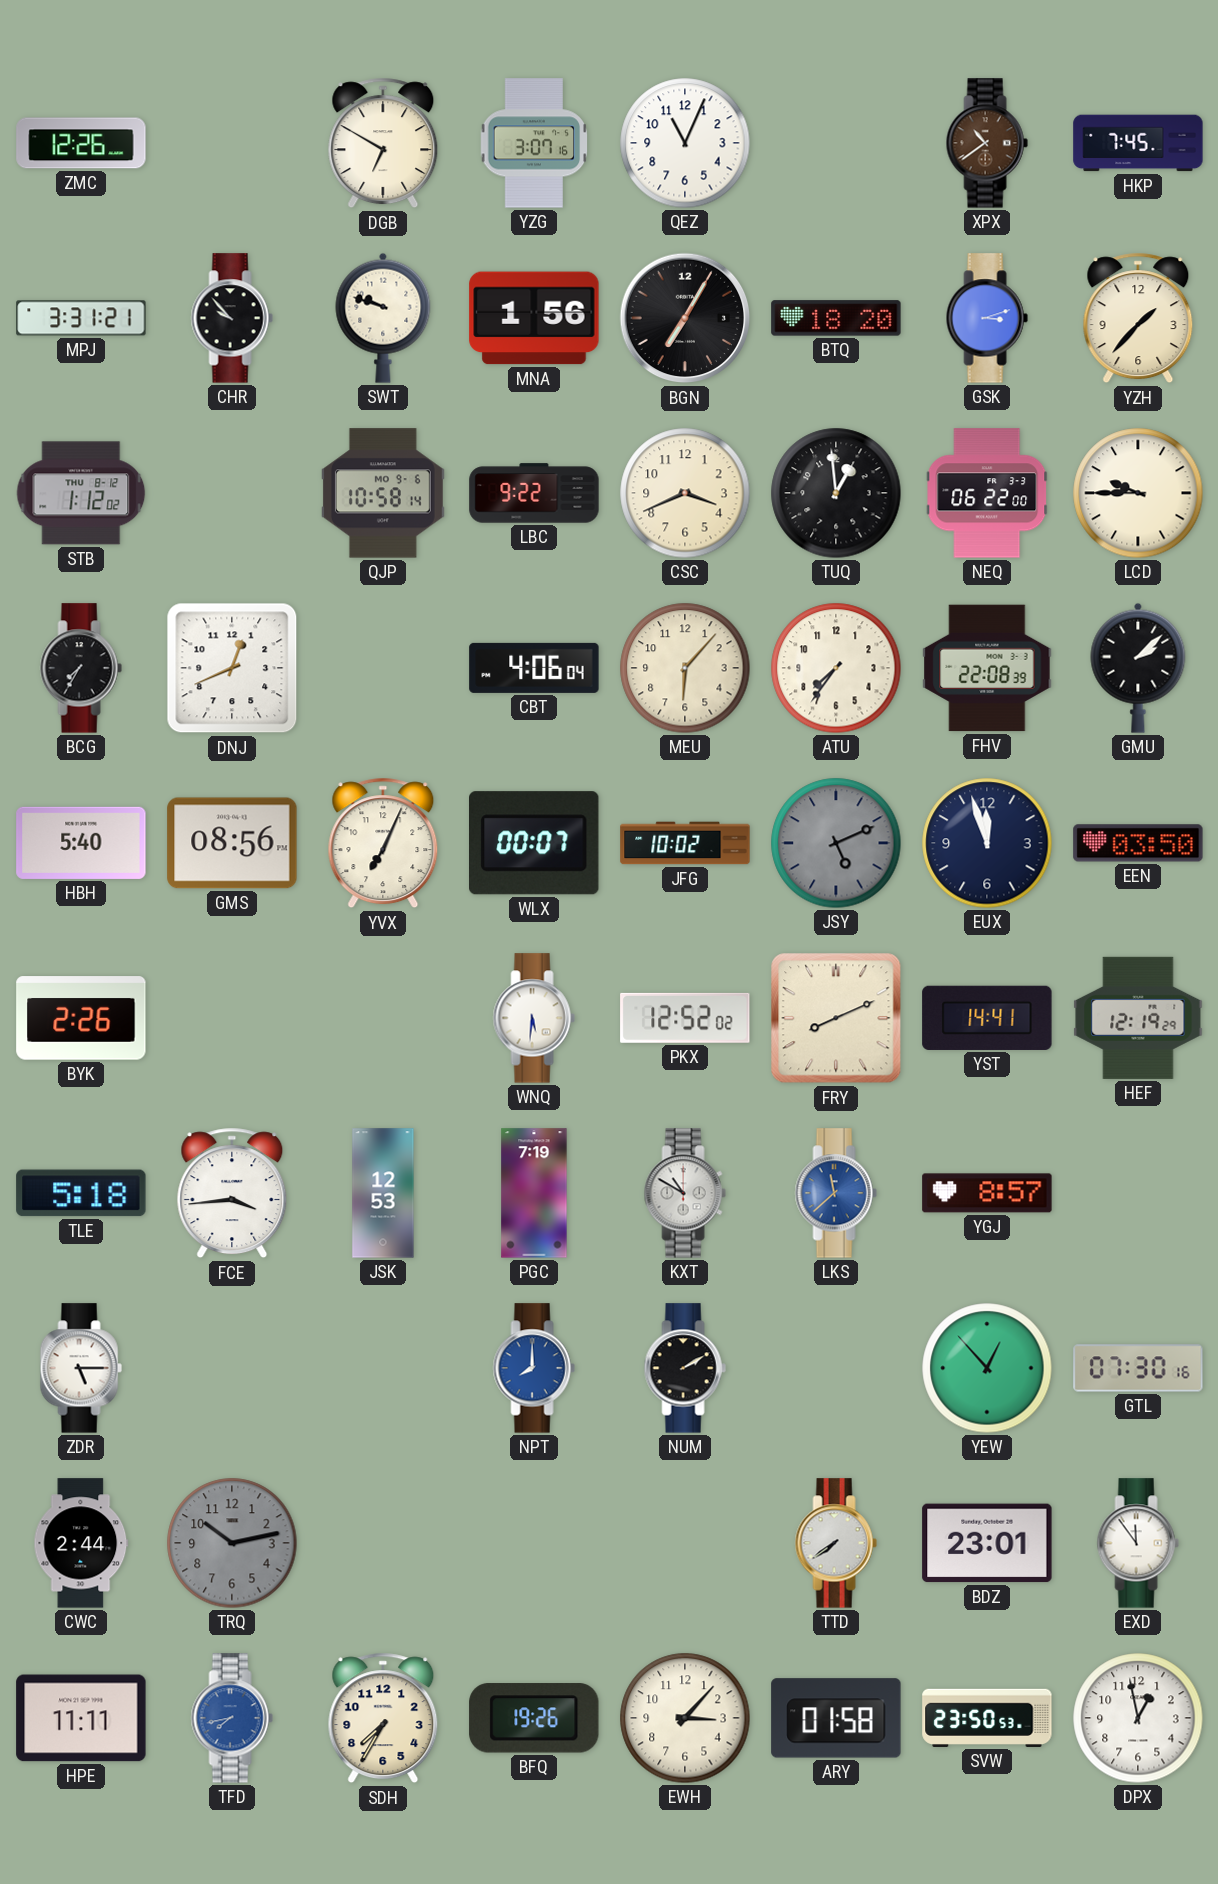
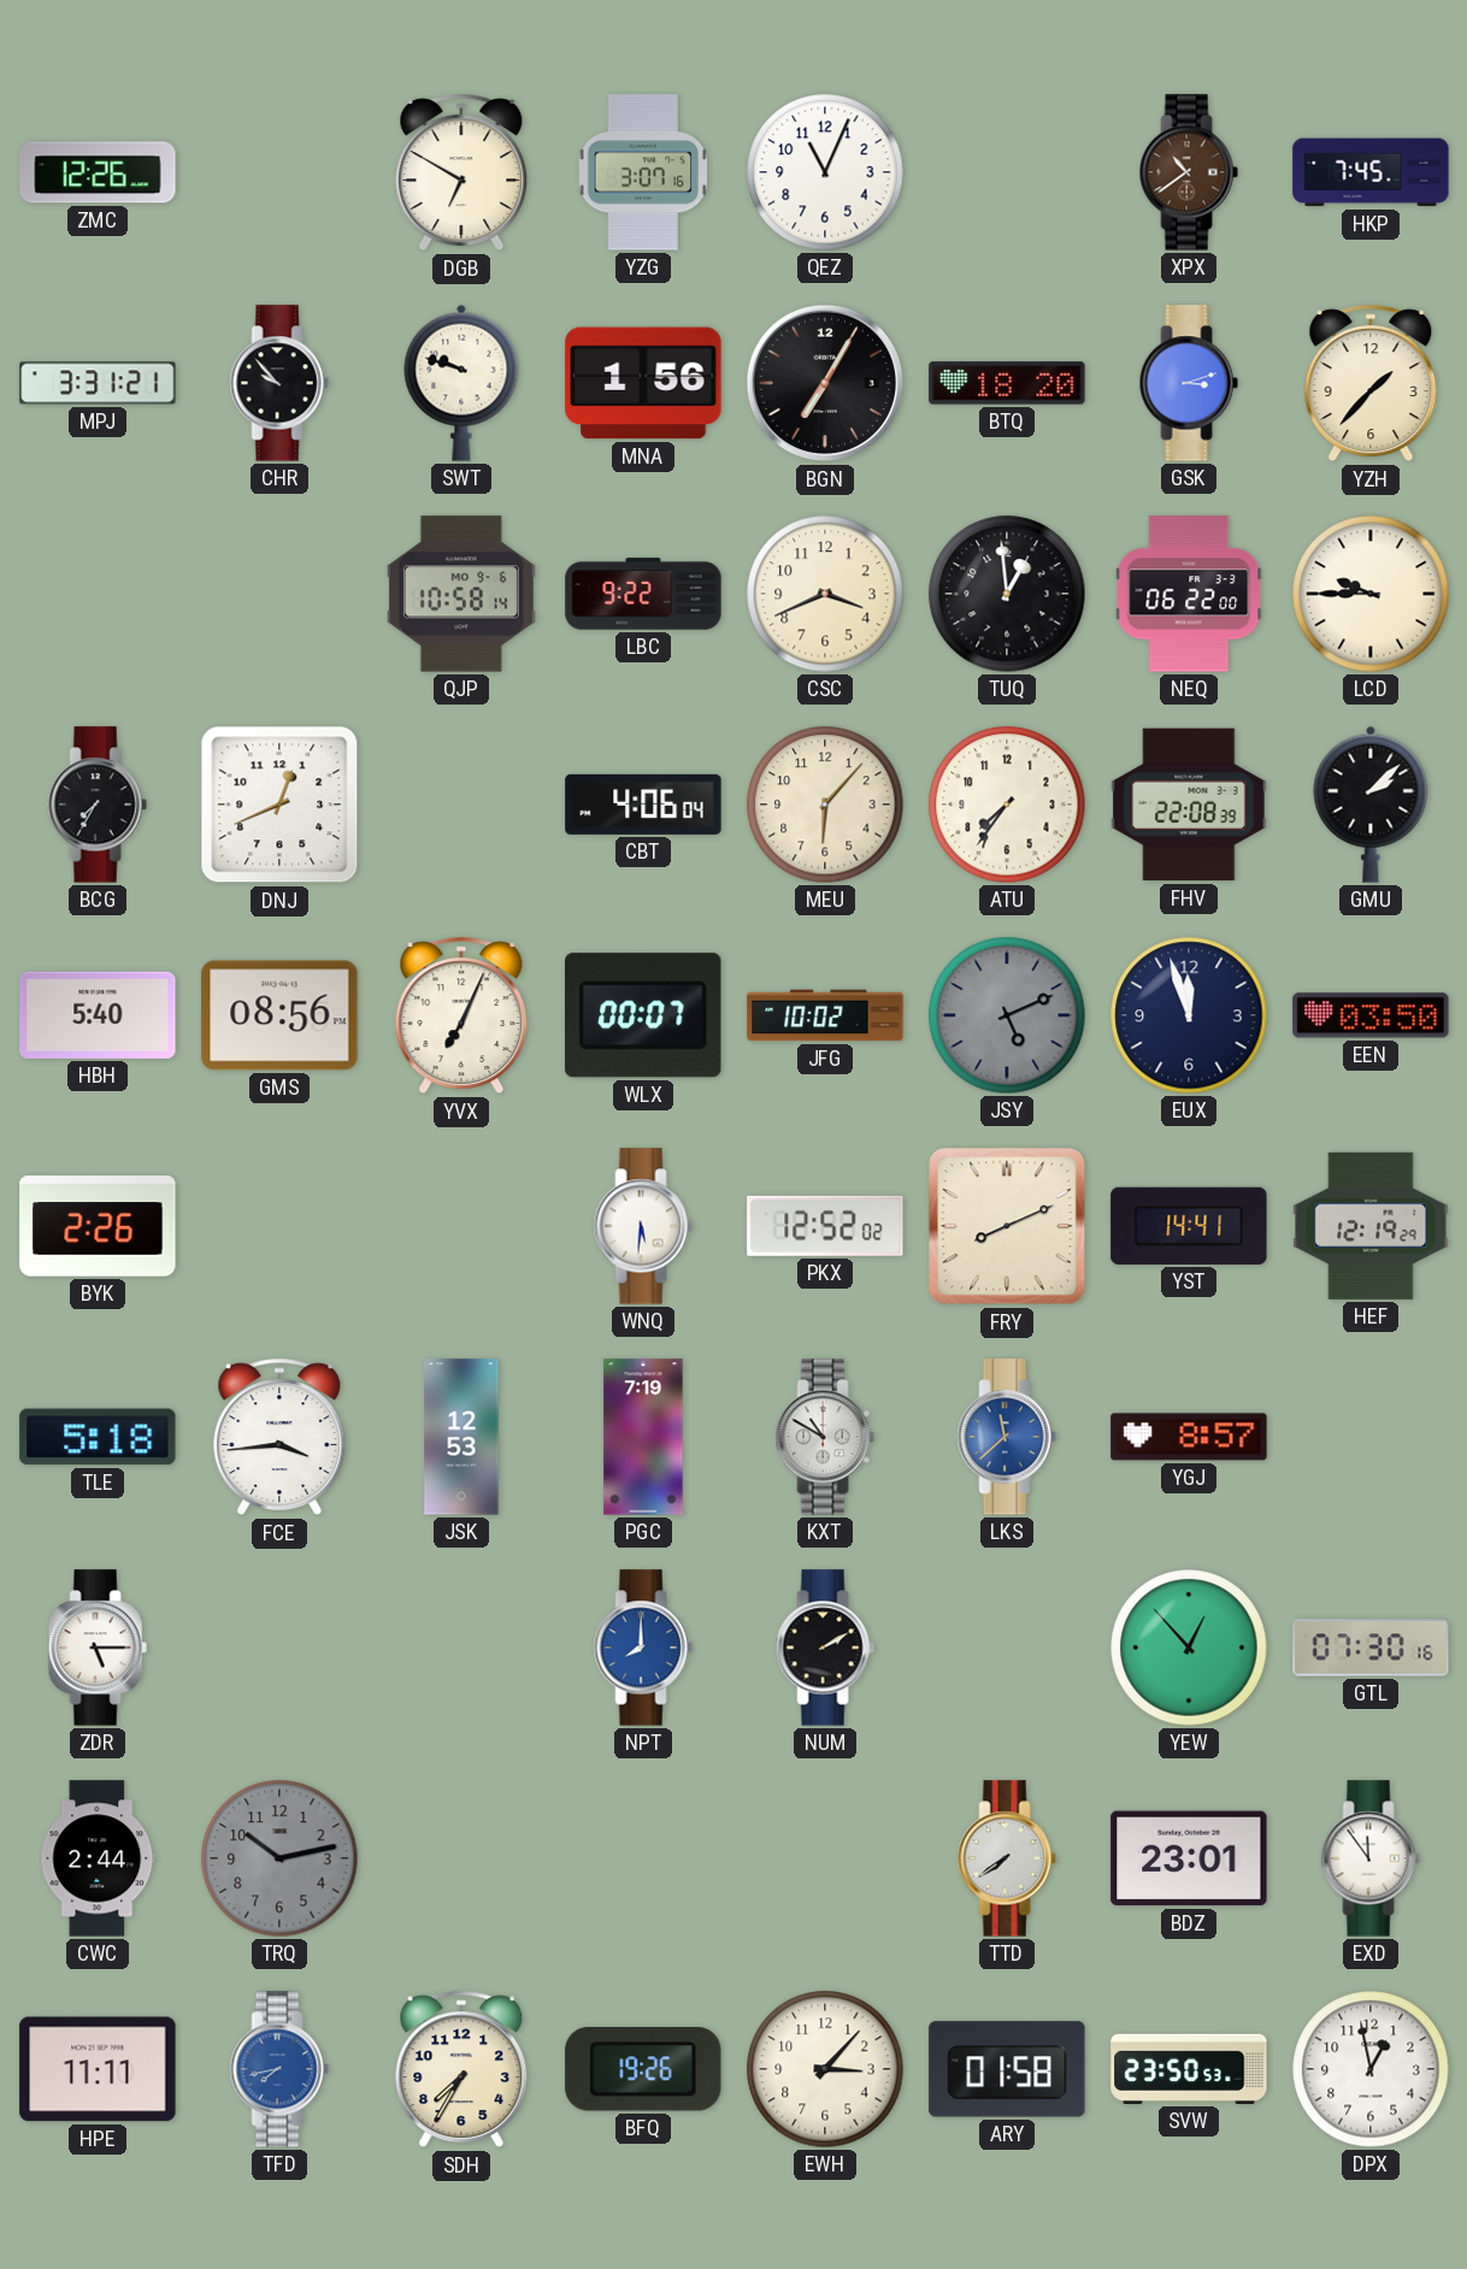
STB: 1:12 -> none
